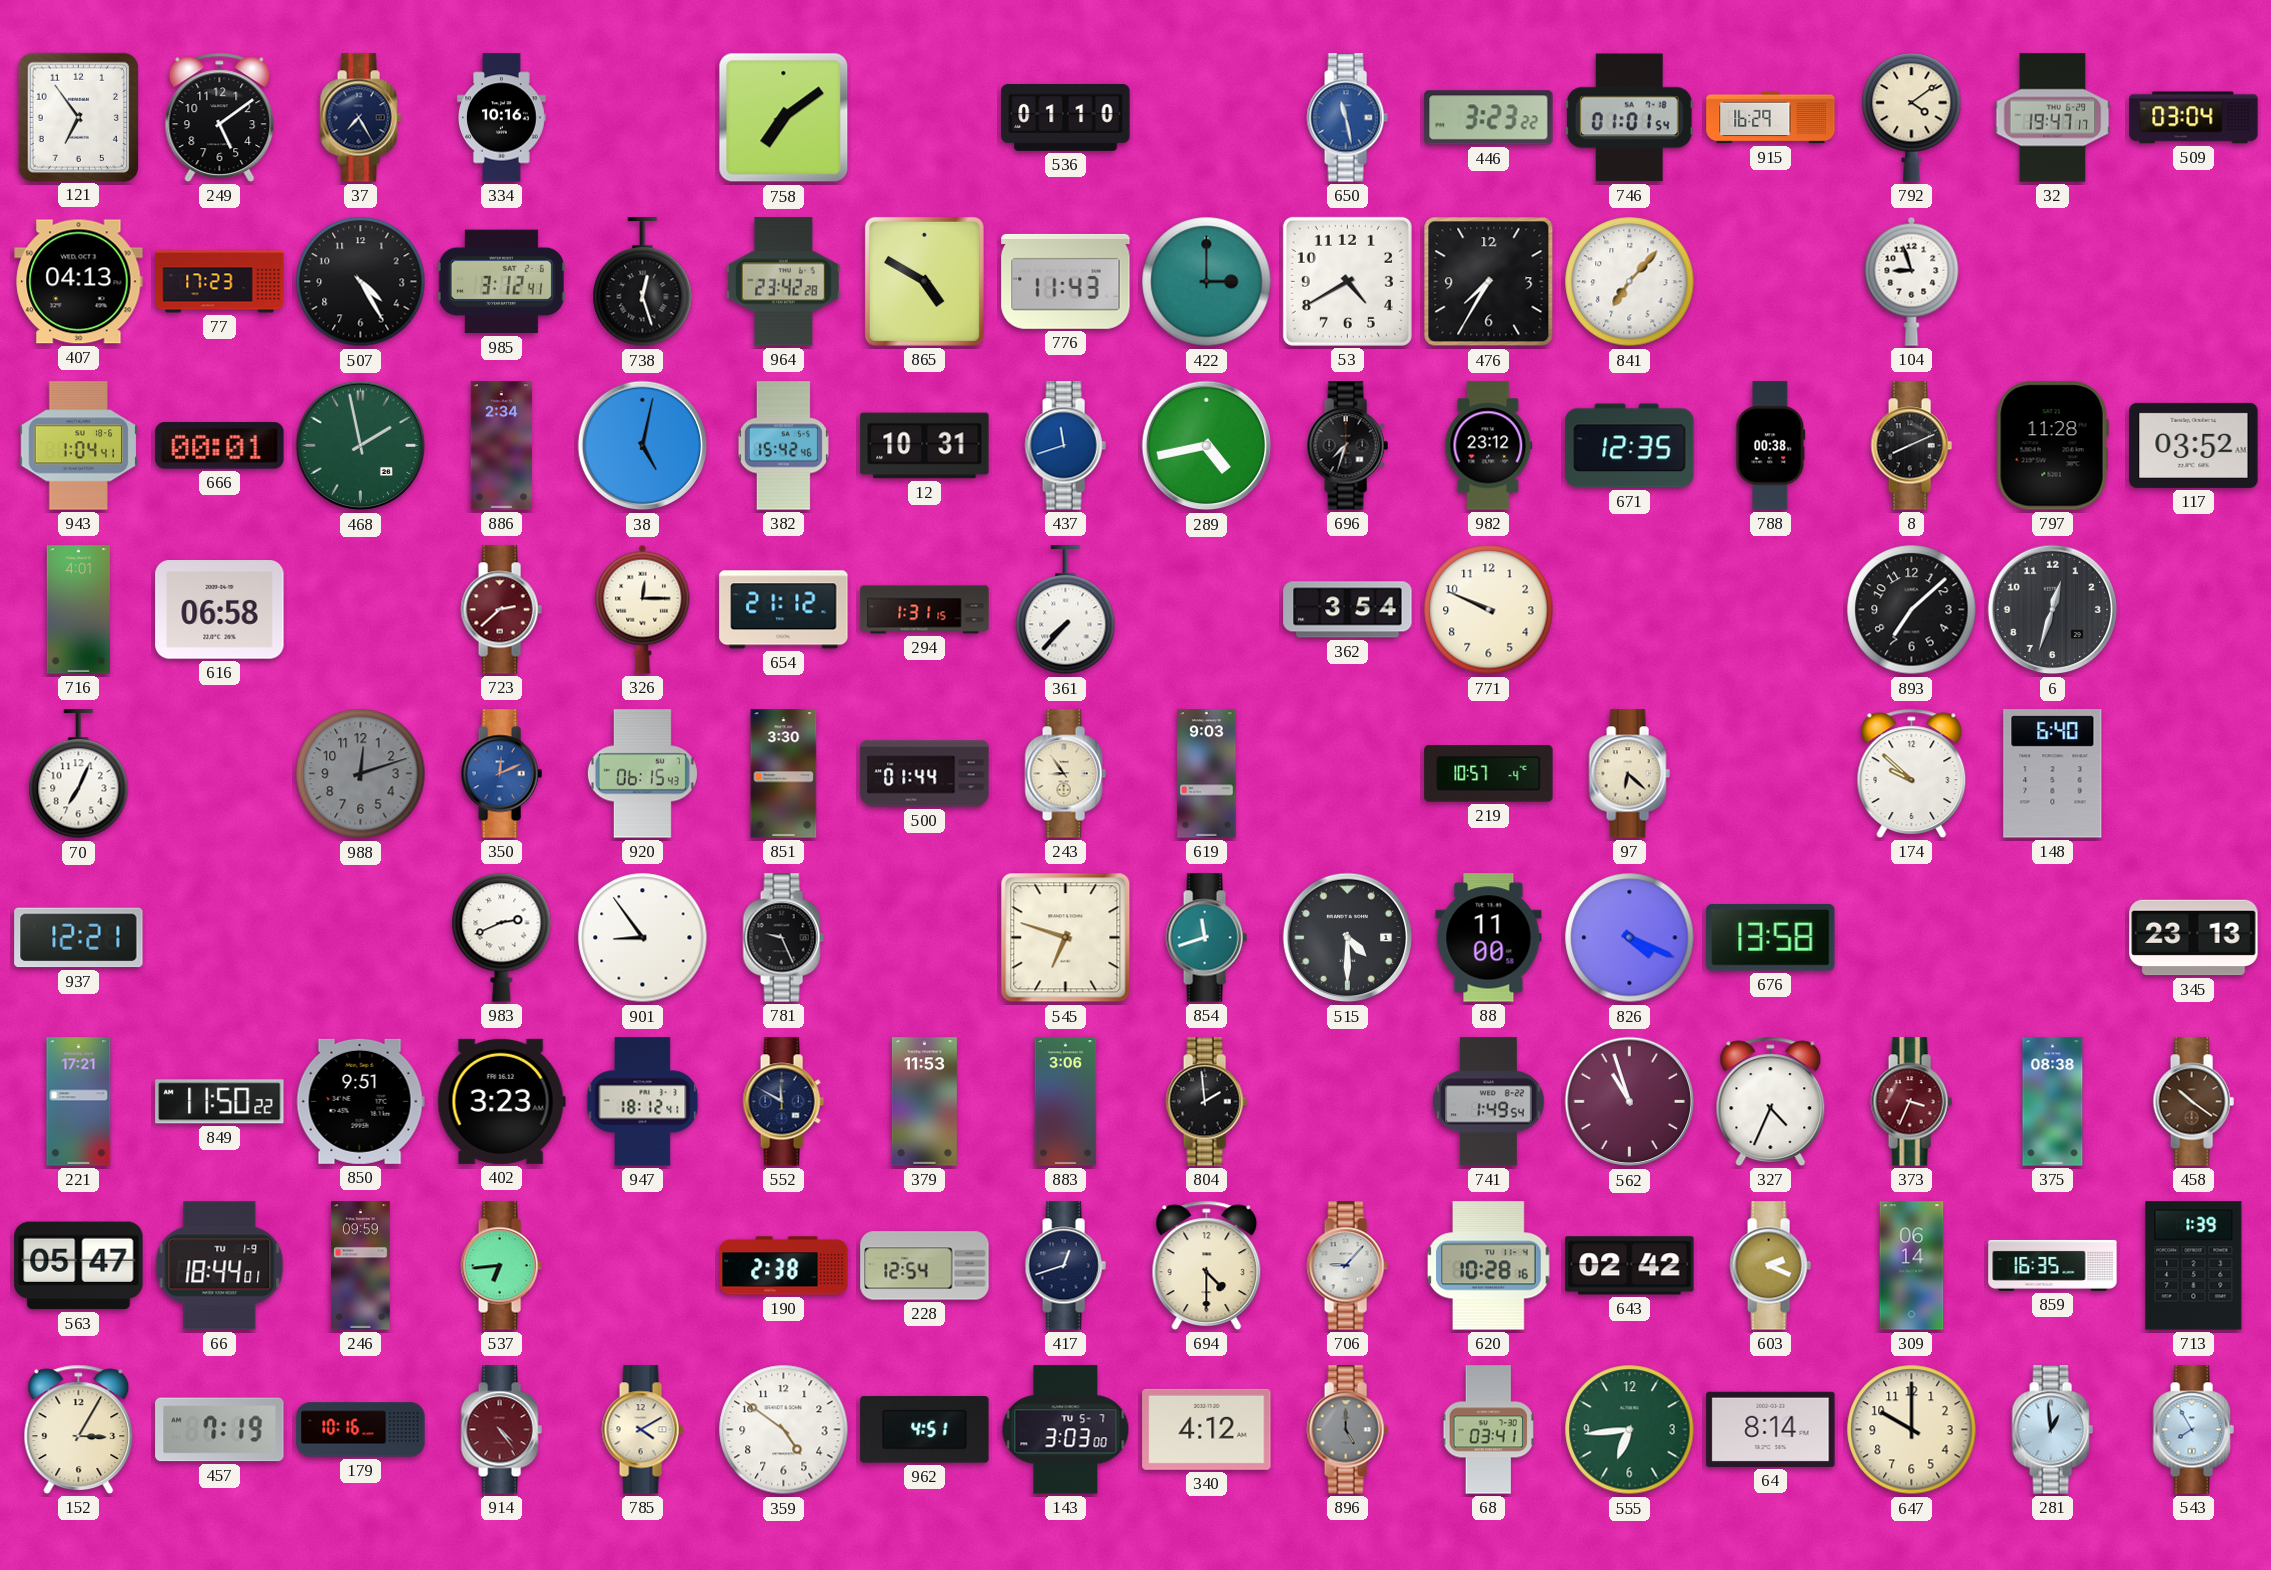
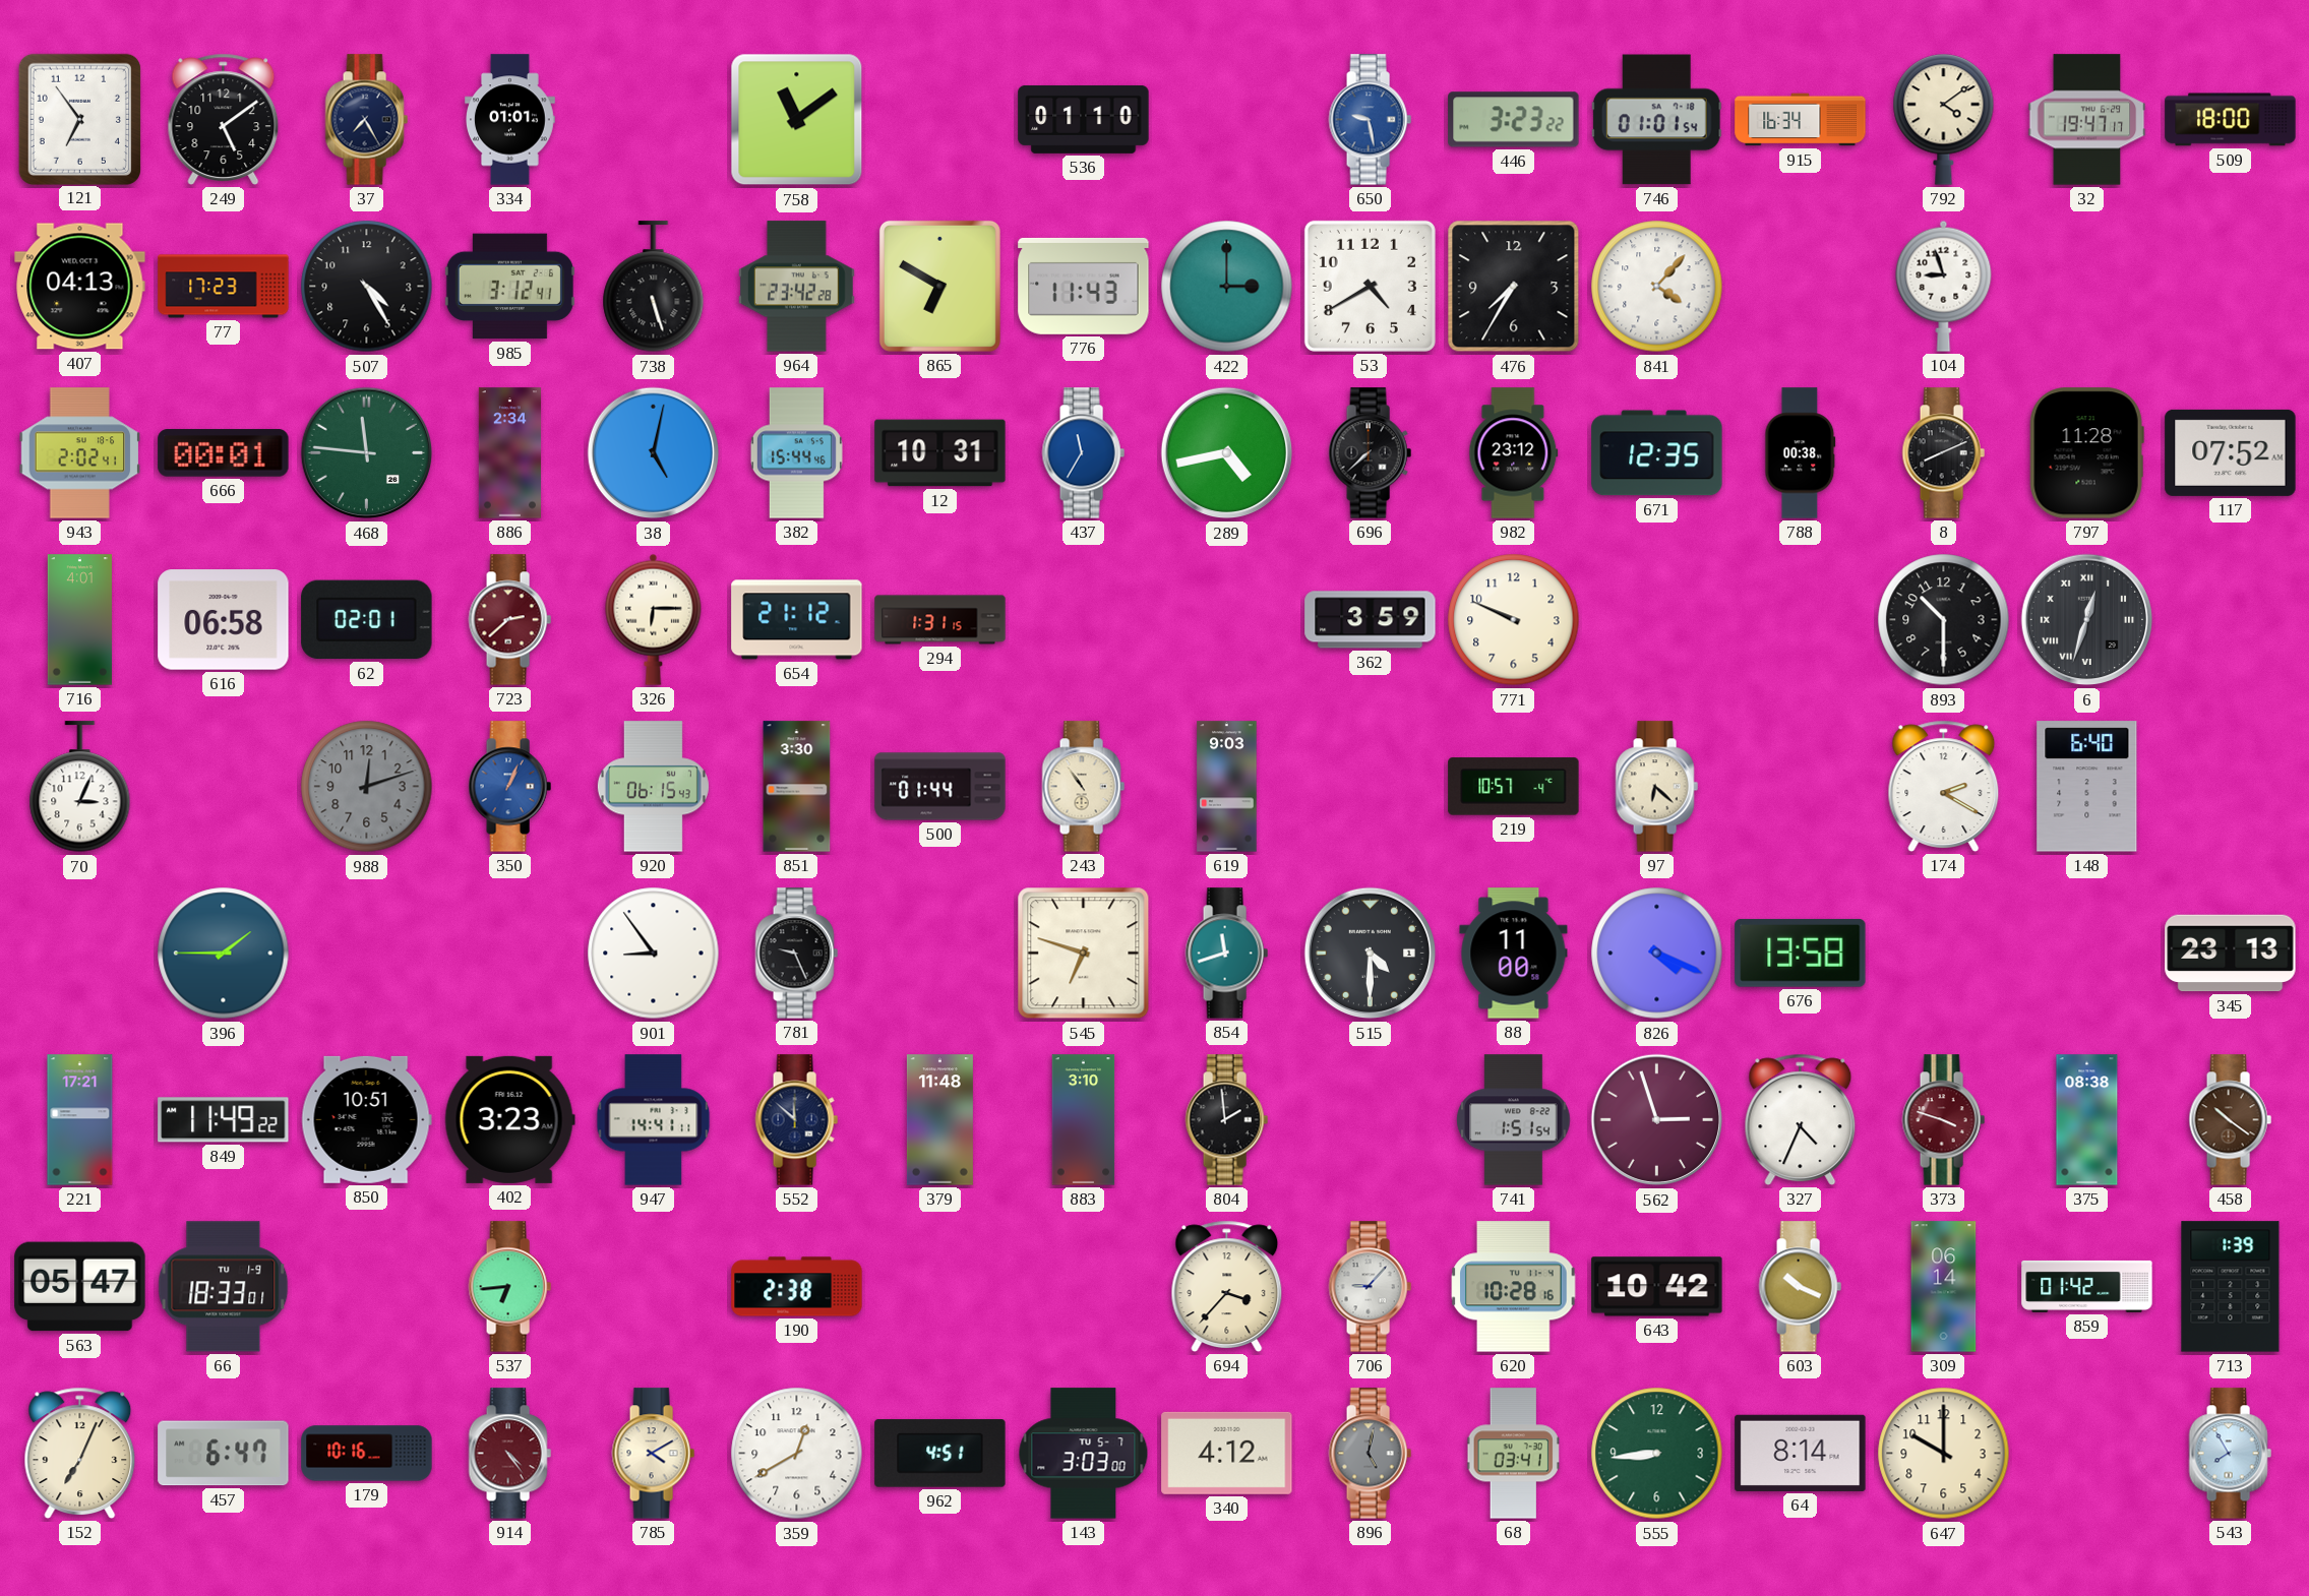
334: 10:16 -> 01:01
758: 7:09 -> 11:09
650: 11:28 -> 9:28
915: 16:29 -> 16:34
509: 03:04 -> 18:00
738: 12:27 -> 5:27
865: 4:50 -> 6:50
841: 7:07 -> 4:07
943: 1:04 -> 2:02
468: 1:58 -> 11:46
382: 15:42 -> 15:44
437: 11:42 -> 11:35
696: 7:33 -> 7:38
117: 03:52 -> 07:52
62: none -> 02:01
326: 12:15 -> 6:15
361: 7:37 -> none
362: 3:54 -> 3:59
893: 7:08 -> 10:30
6 numerals: Arabic -> Roman
70: 7:04 -> 3:04
350: 12:11 -> 1:04
243: 8:54 -> 10:54
174: 9:52 -> 2:20
937: 12:21 -> none
396: none -> 1:45
983: 2:41 -> none
849: 11:50 -> 11:49
850: 9:51 -> 10:51
947: 18:12 -> 14:41
552: 11:50 -> 11:52
379: 11:53 -> 11:48
883: 3:06 -> 3:10
741: 1:49 -> 1:51
562: 10:57 -> 2:57
373: 3:34 -> 3:48
66: 18:44 -> 18:33
246: 09:59 -> none
228: 12:54 -> none
417: 12:42 -> none
694: 4:30 -> 3:37
643: 02:42 -> 10:42
603: 2:19 -> 10:19
859: 16:35 -> 01:42
152: 3:05 -> 7:04
457: 7:19 -> 6:47
359: 4:51 -> 12:40
896: 5:00 -> 5:02
555: 6:44 -> 8:44
281: 12:59 -> none
